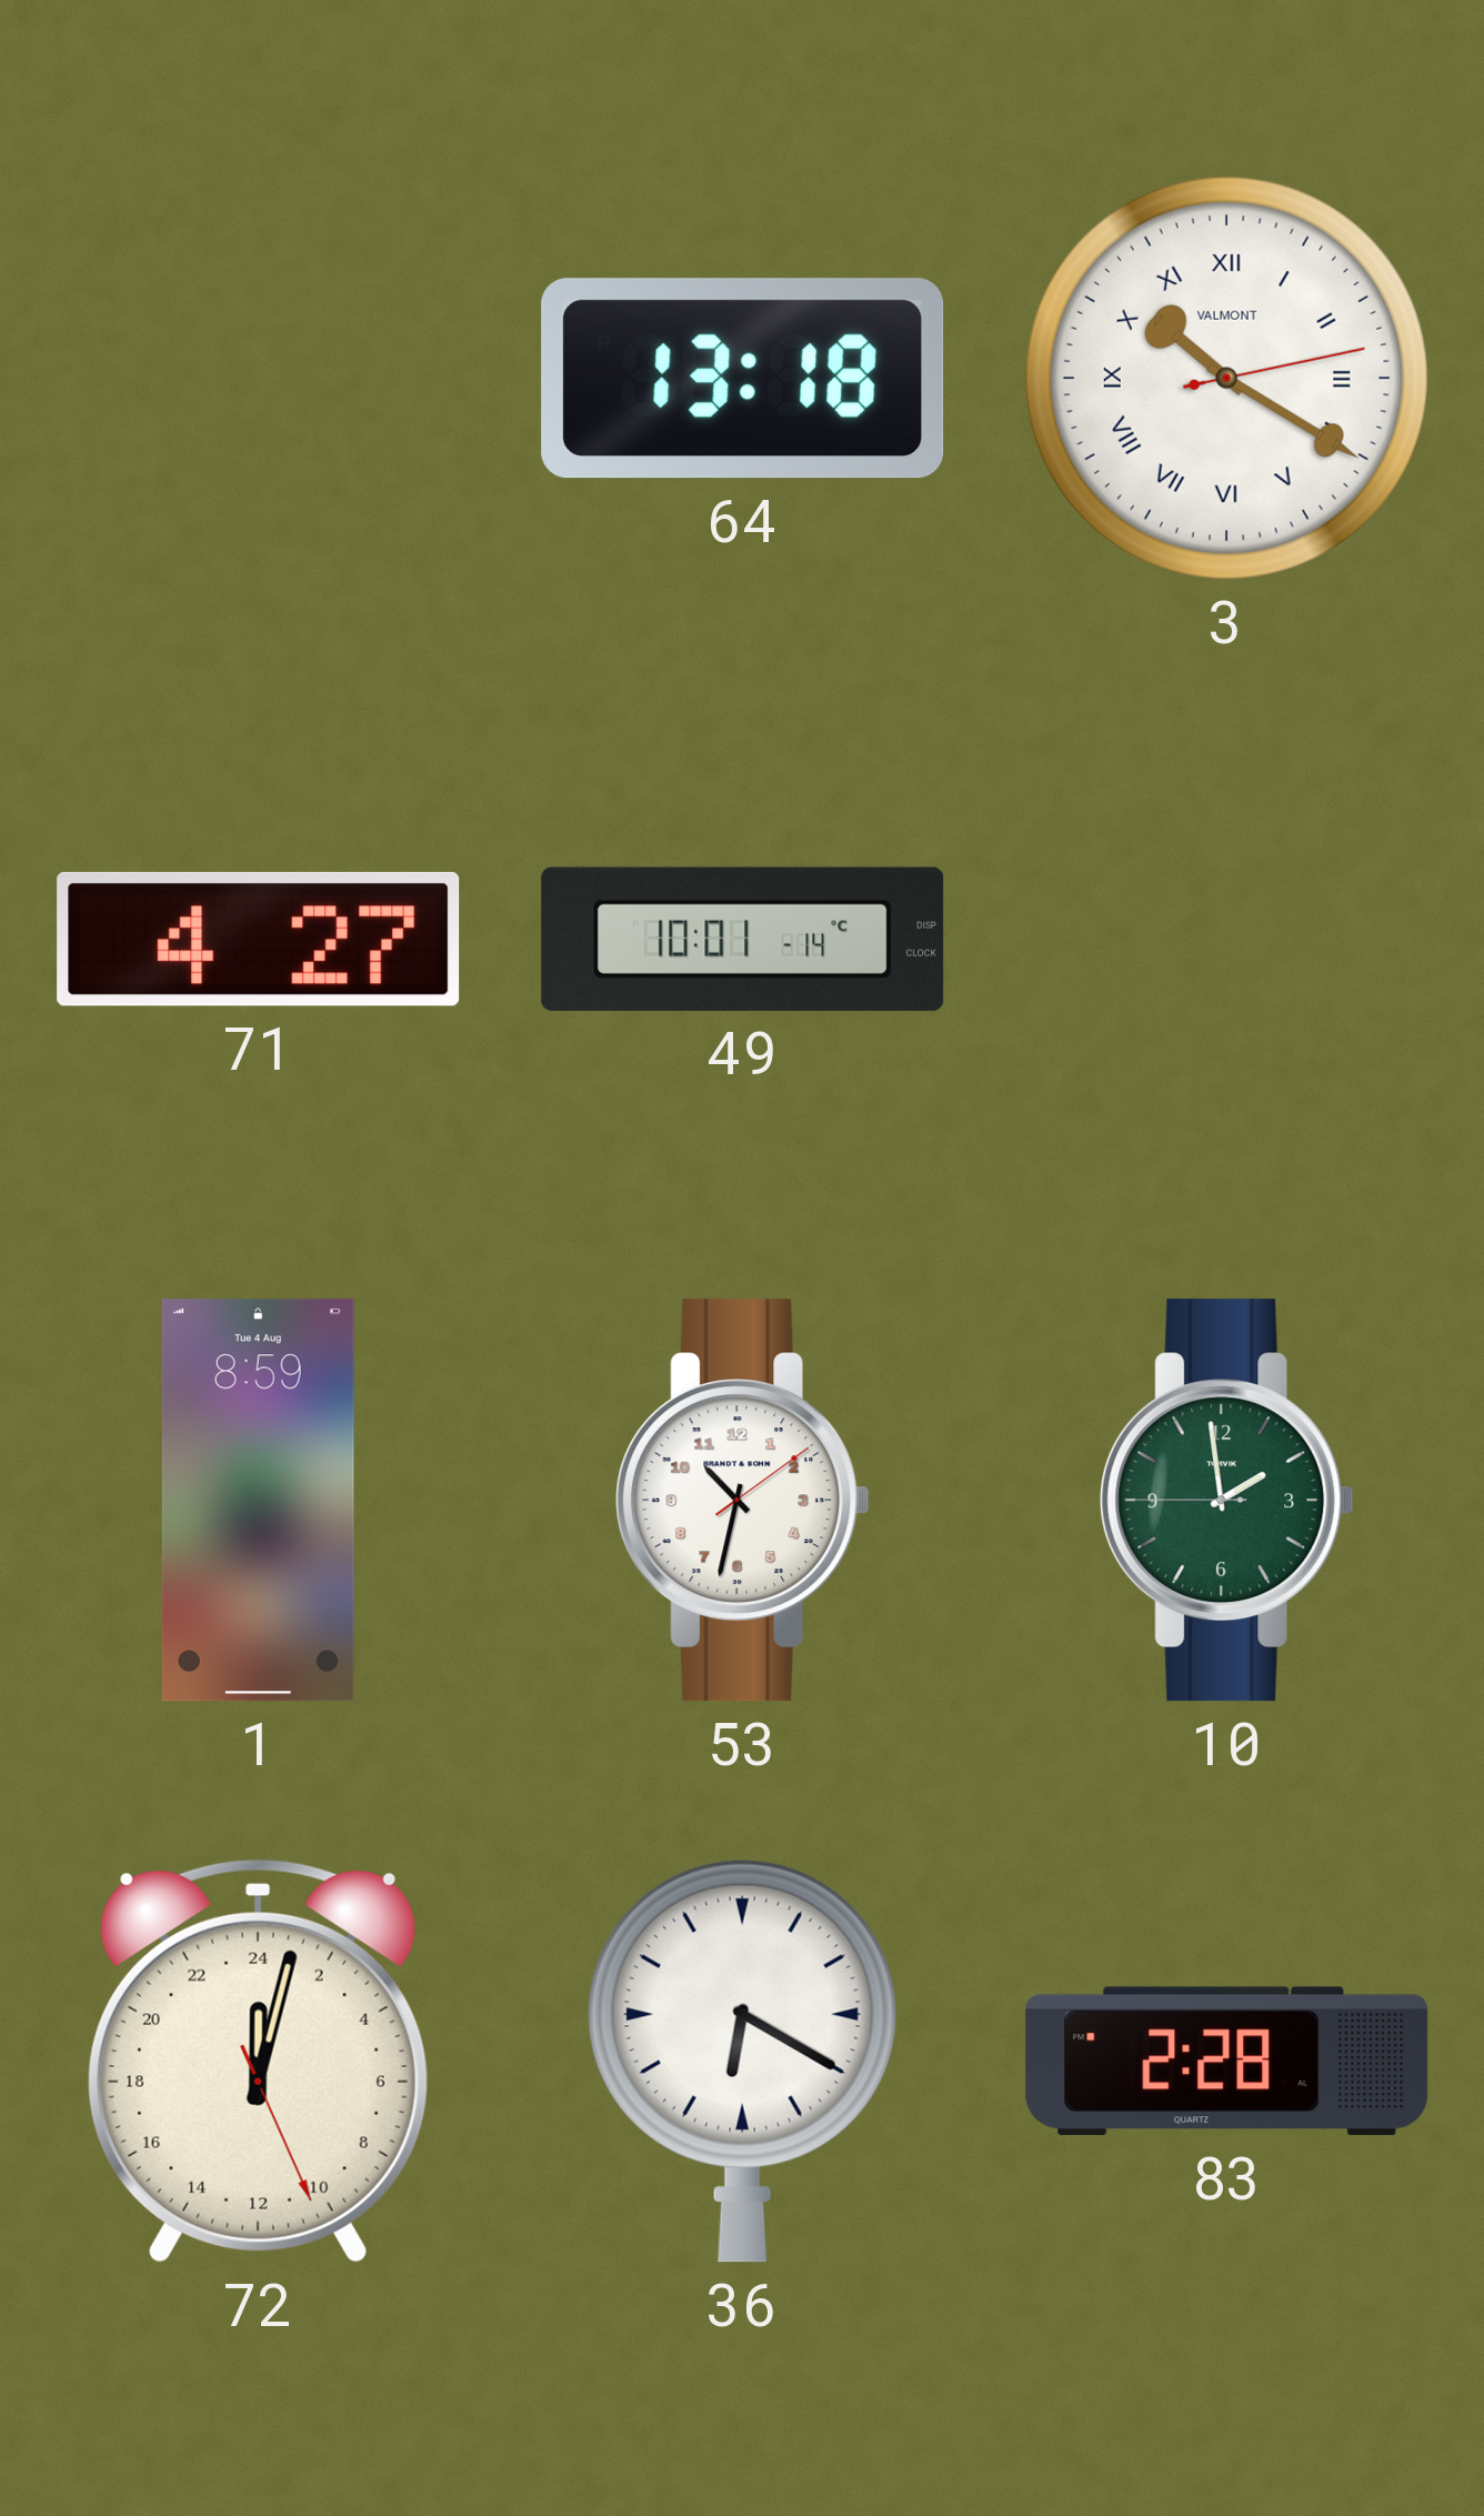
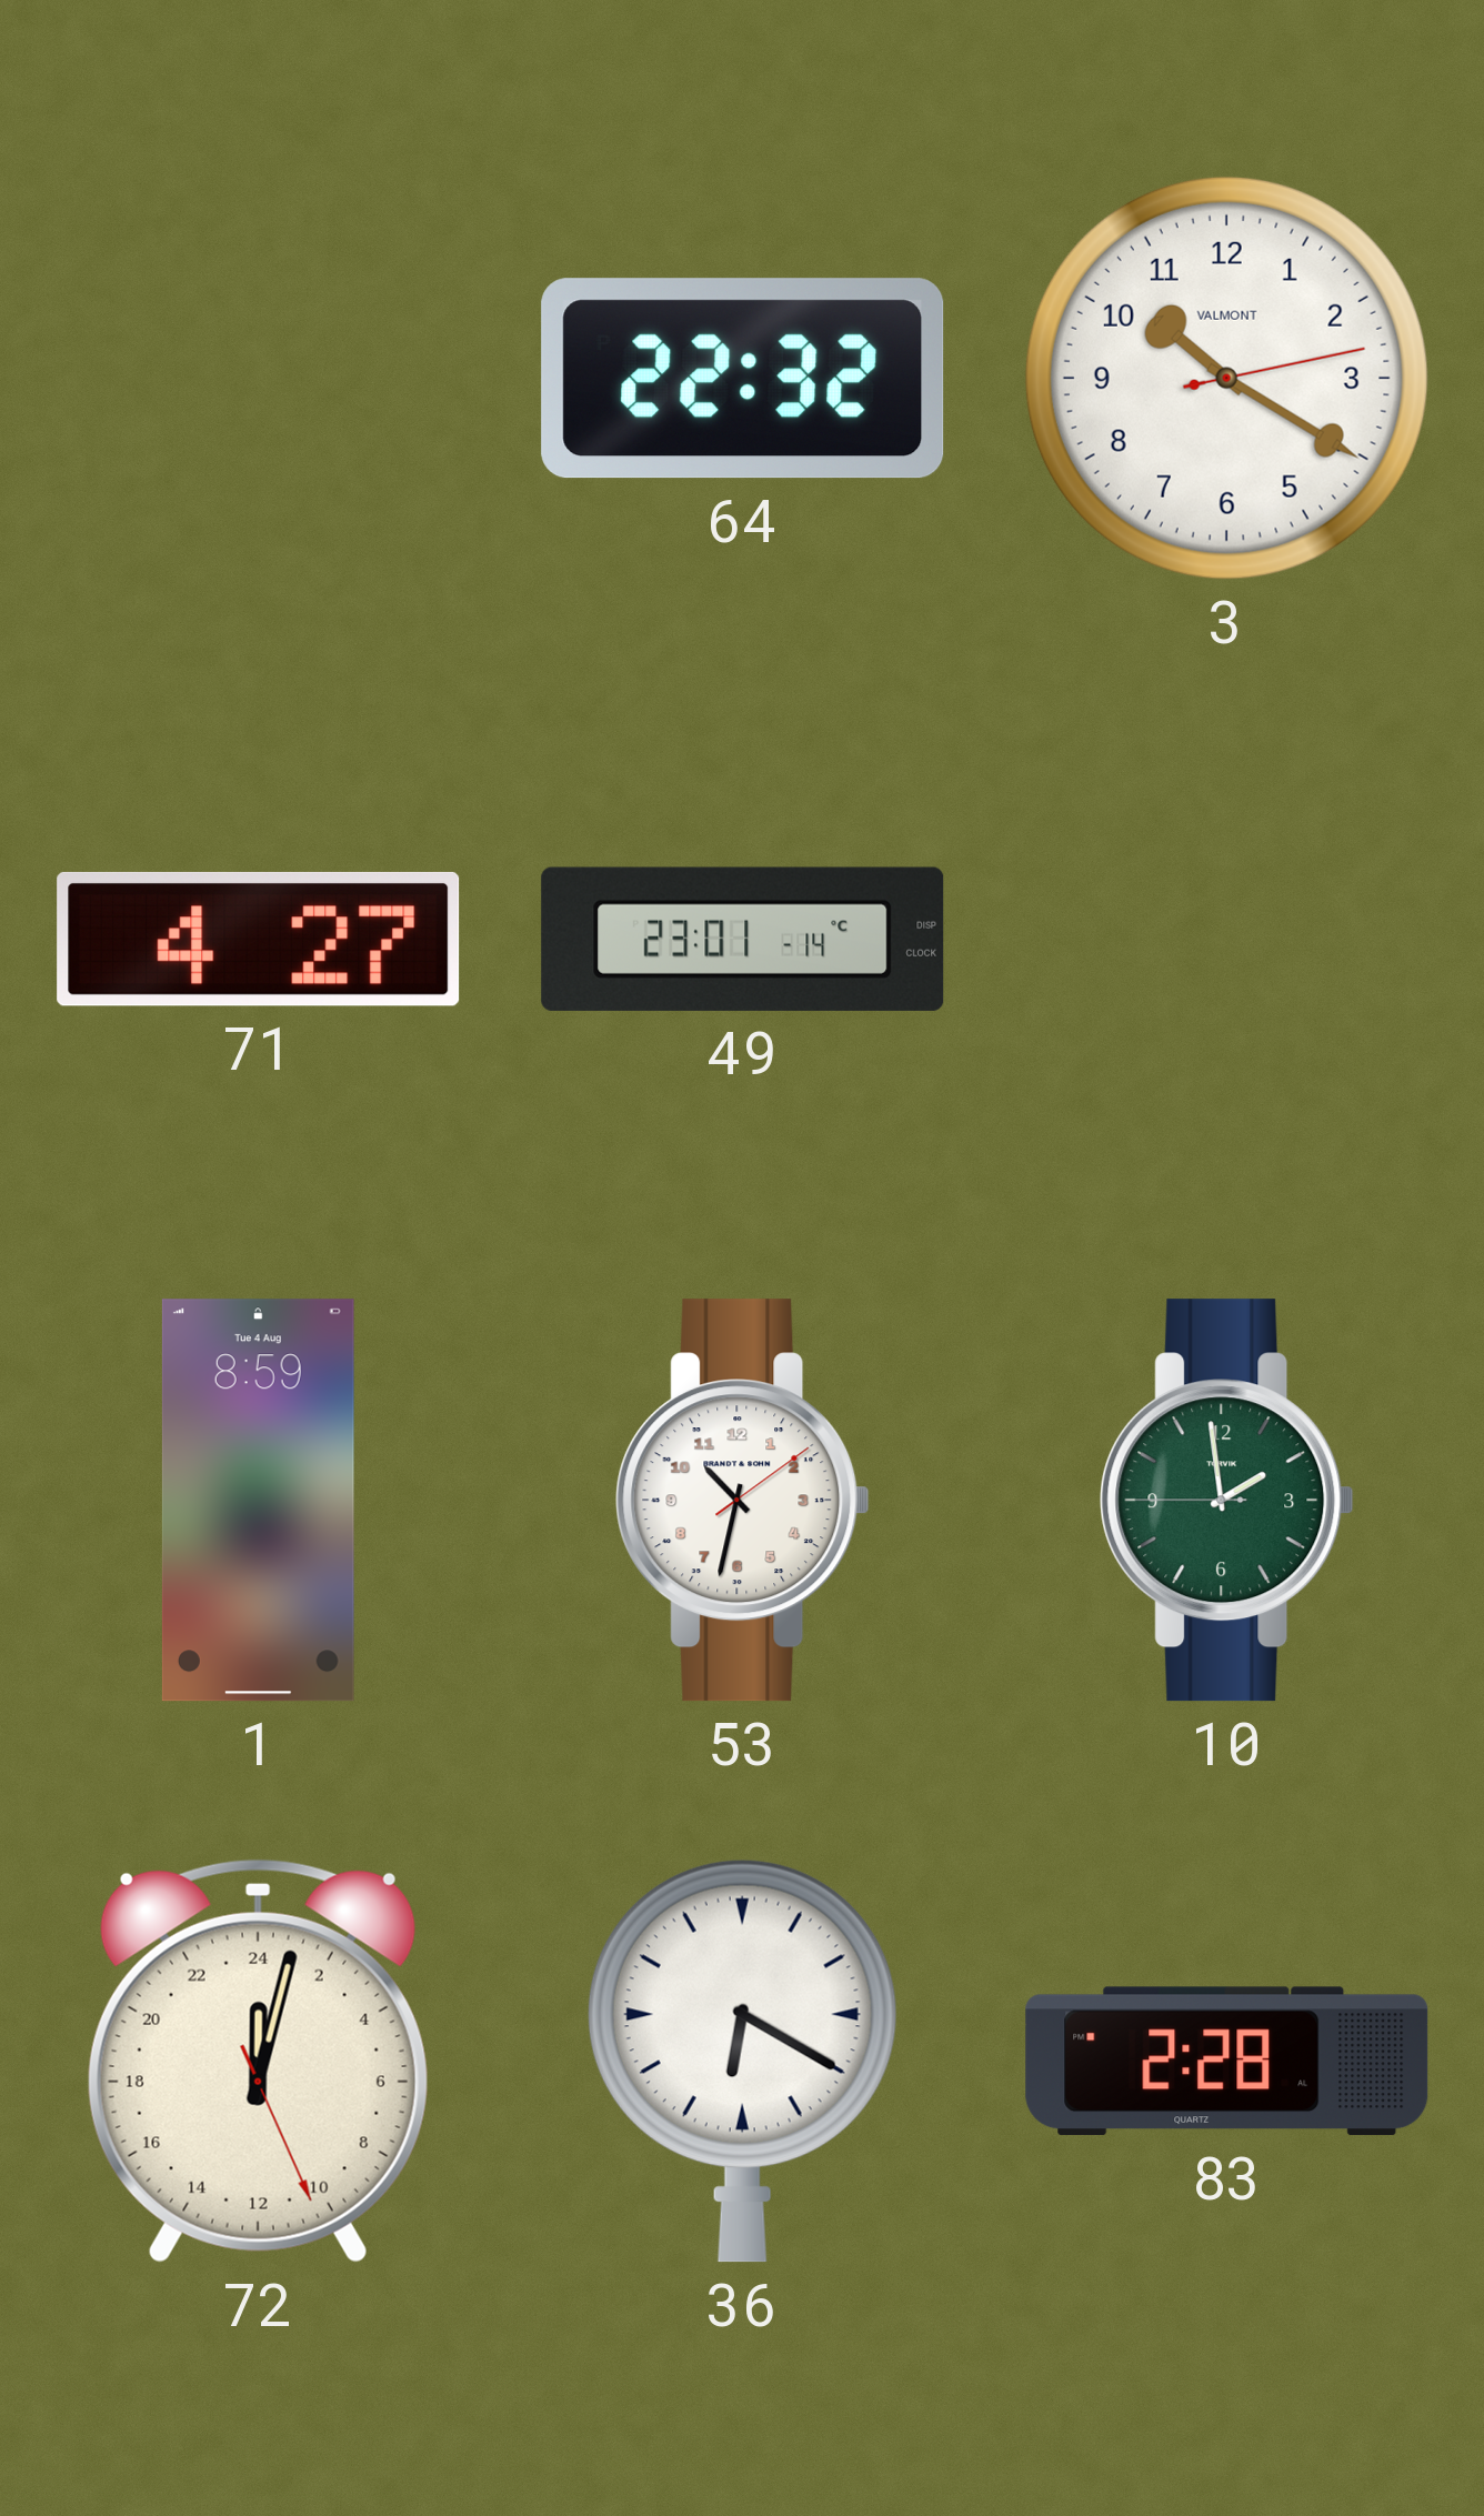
64: 13:18 -> 22:32
3 numerals: Roman -> Arabic
49: 10:01 -> 23:01
